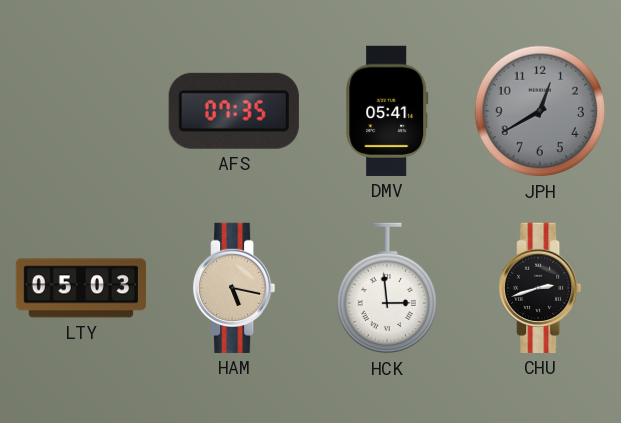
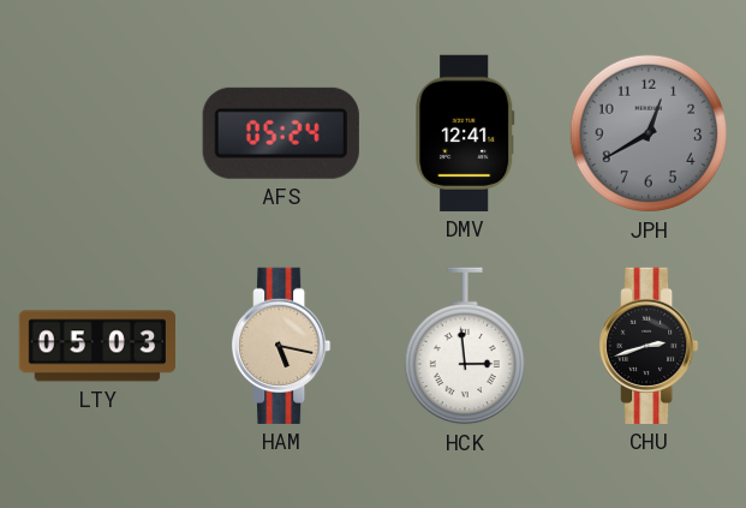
AFS: 07:35 -> 05:24
DMV: 05:41 -> 12:41
